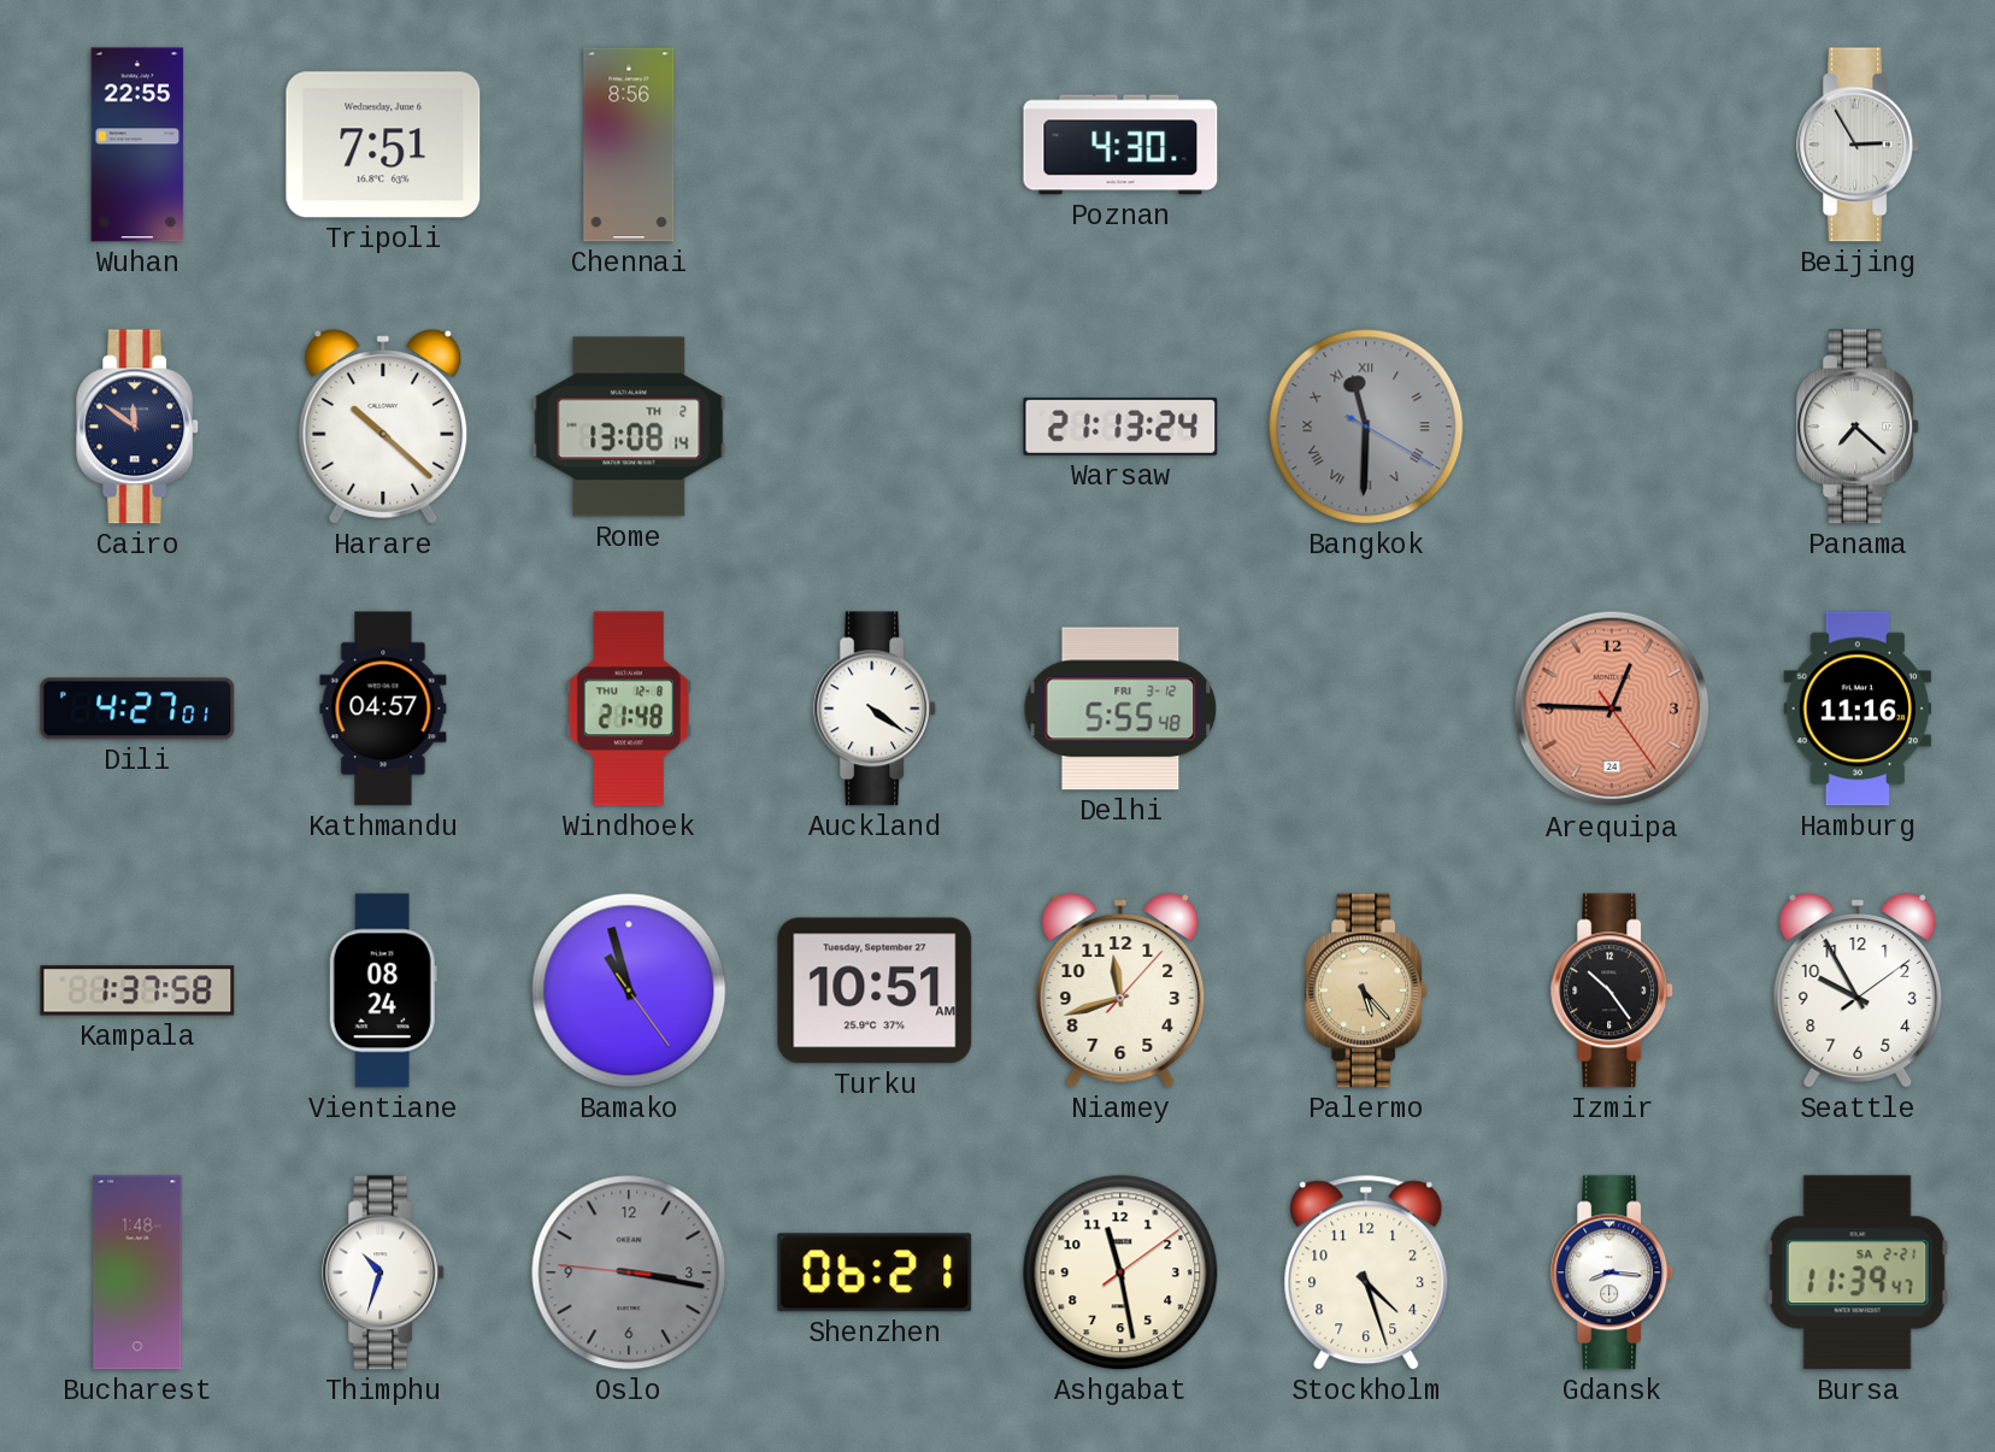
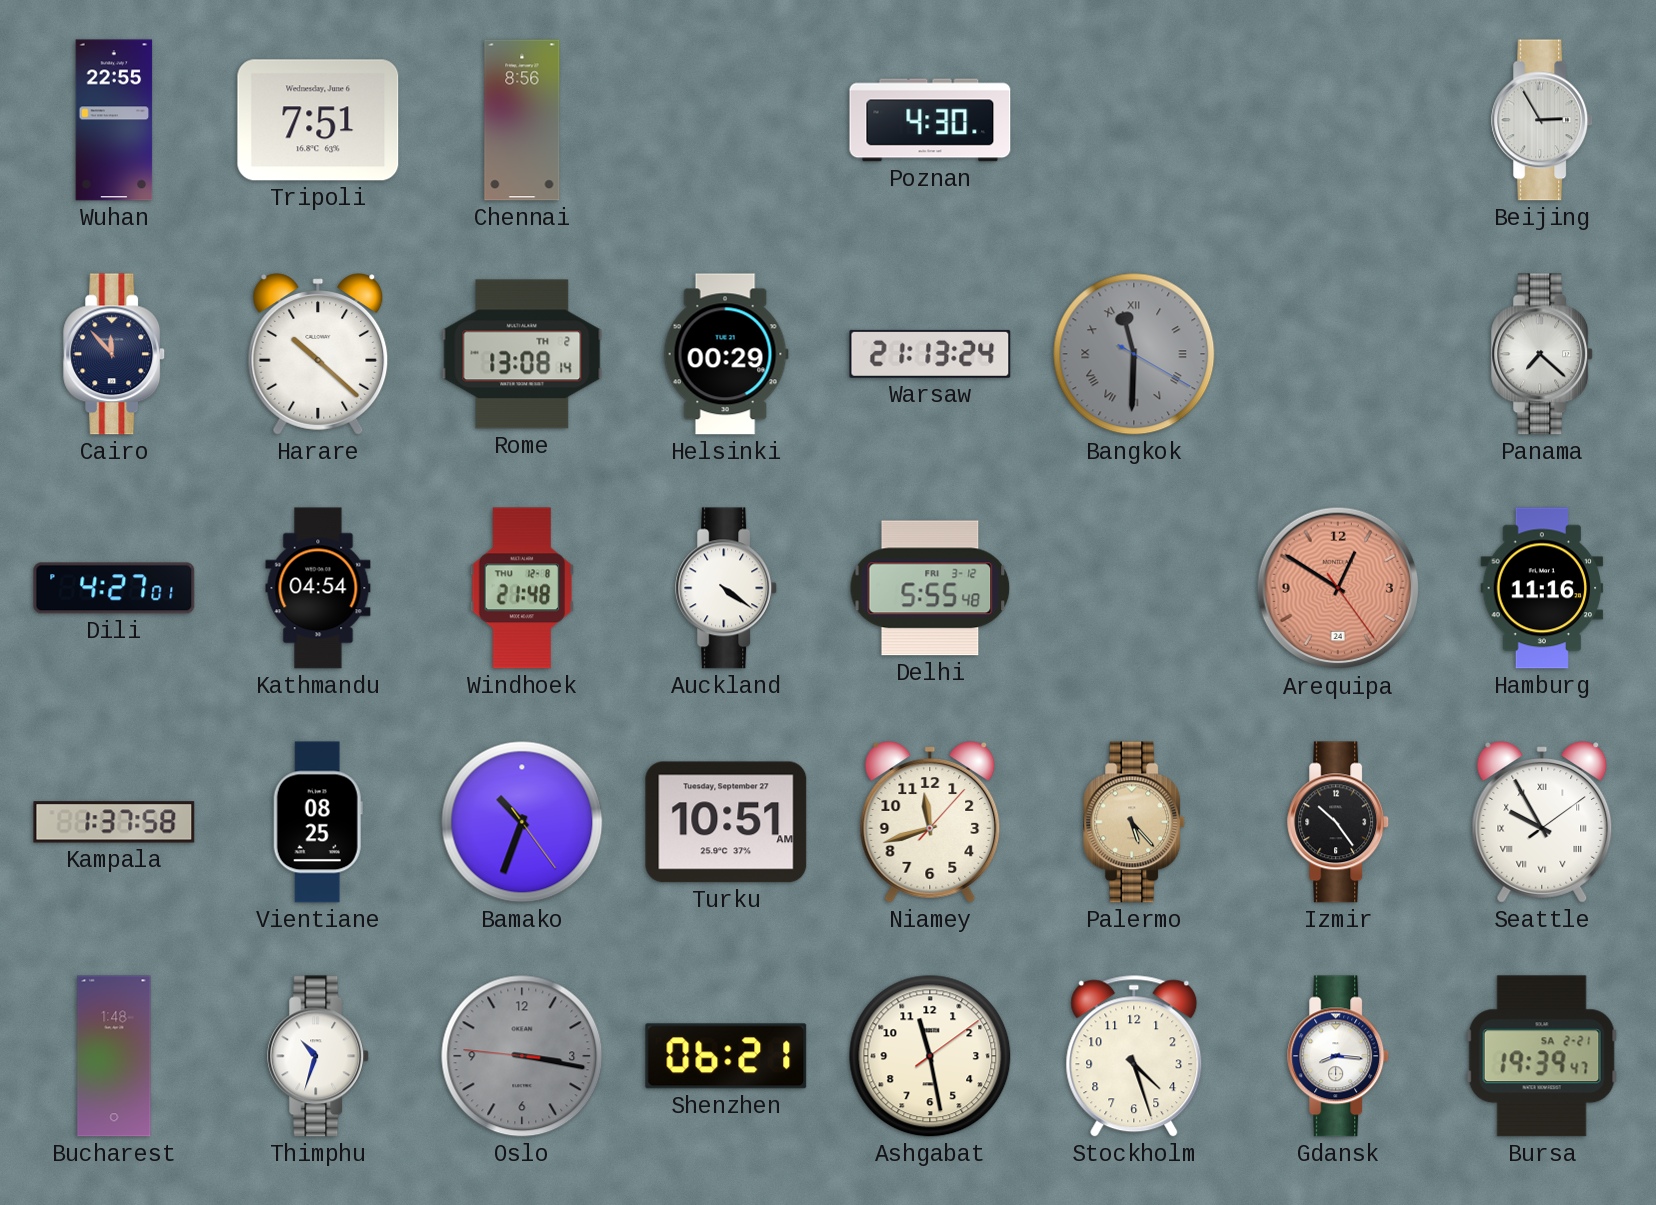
Cairo: 11:51 -> 11:53
Helsinki: none -> 00:29
Kathmandu: 04:57 -> 04:54
Arequipa: 12:45 -> 12:50
Vientiane: 08:24 -> 08:25
Bamako: 10:57 -> 10:33
Seattle numerals: Arabic -> Roman
Bursa: 11:39 -> 19:39
